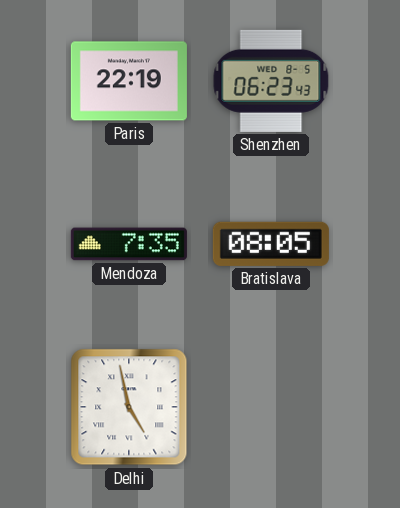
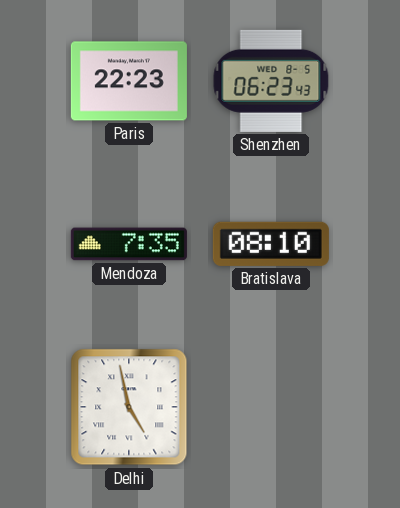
Paris: 22:19 -> 22:23
Bratislava: 08:05 -> 08:10
